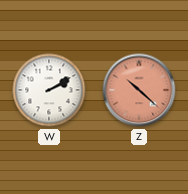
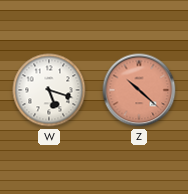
W: 2:10 -> 5:18
